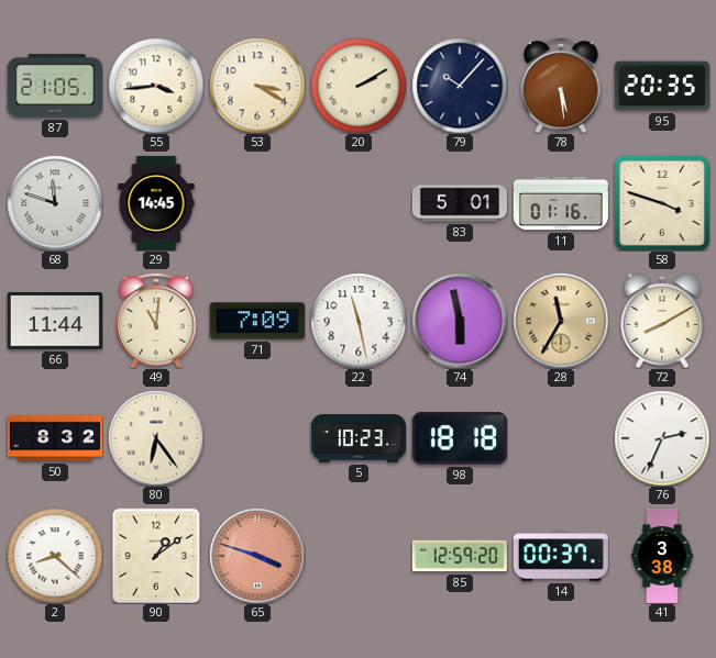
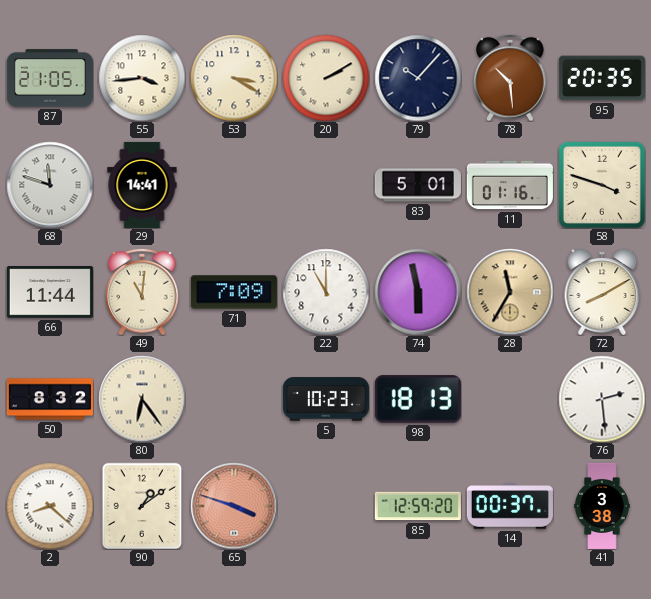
78: 5:29 -> 10:29
29: 14:45 -> 14:41
22: 11:28 -> 11:00
98: 18:18 -> 18:13
76: 2:34 -> 2:29
